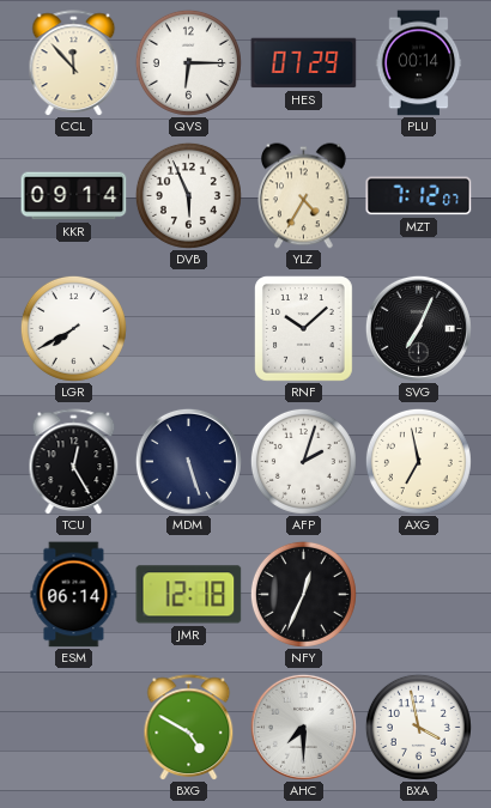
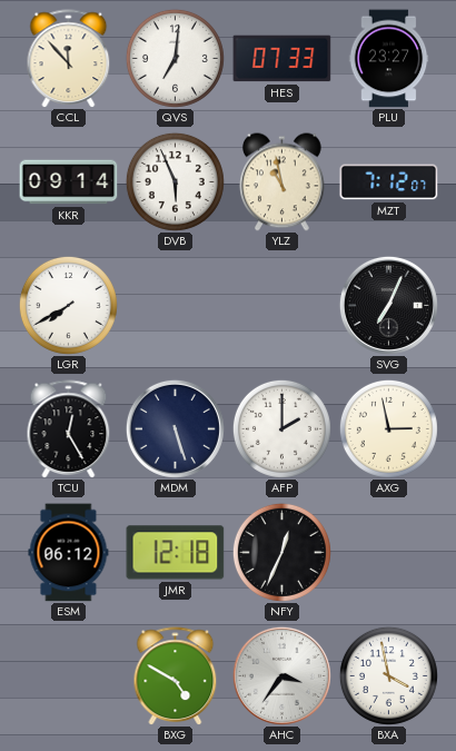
QVS: 6:15 -> 7:01
HES: 07:29 -> 07:33
PLU: 00:14 -> 23:27
YLZ: 4:35 -> 10:58
RNF: 10:08 -> none
AFP: 2:03 -> 2:00
AXG: 6:58 -> 2:58
ESM: 06:14 -> 06:12
AHC: 7:30 -> 3:36
